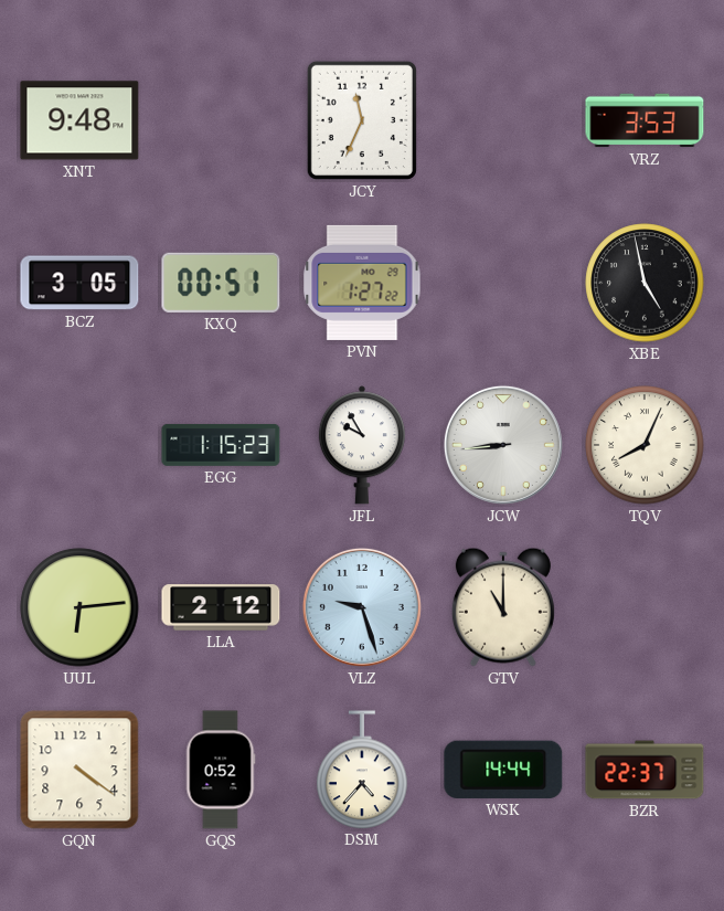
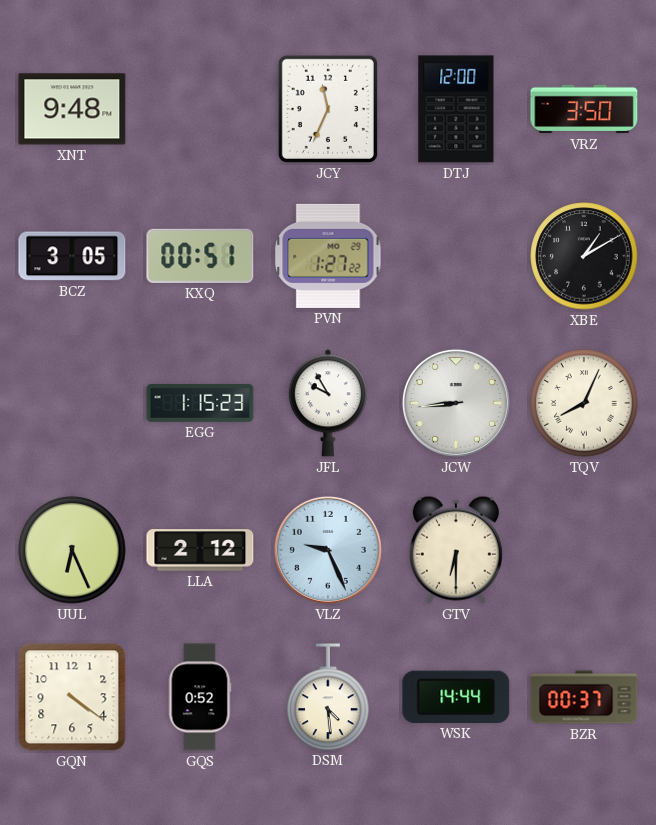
DTJ: none -> 12:00
VRZ: 3:53 -> 3:50
XBE: 4:58 -> 1:10
UUL: 6:14 -> 6:26
VLZ: 9:27 -> 9:26
GTV: 11:00 -> 6:30
DSM: 4:37 -> 4:29
BZR: 22:37 -> 00:37
